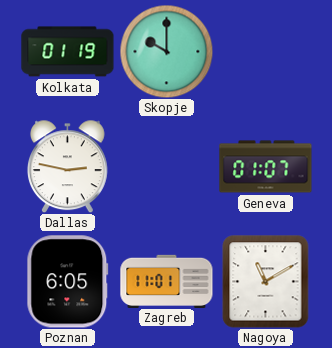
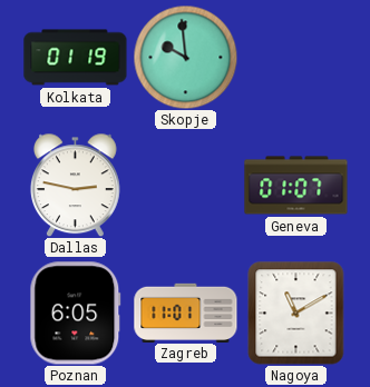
Skopje: 10:00 -> 9:59
